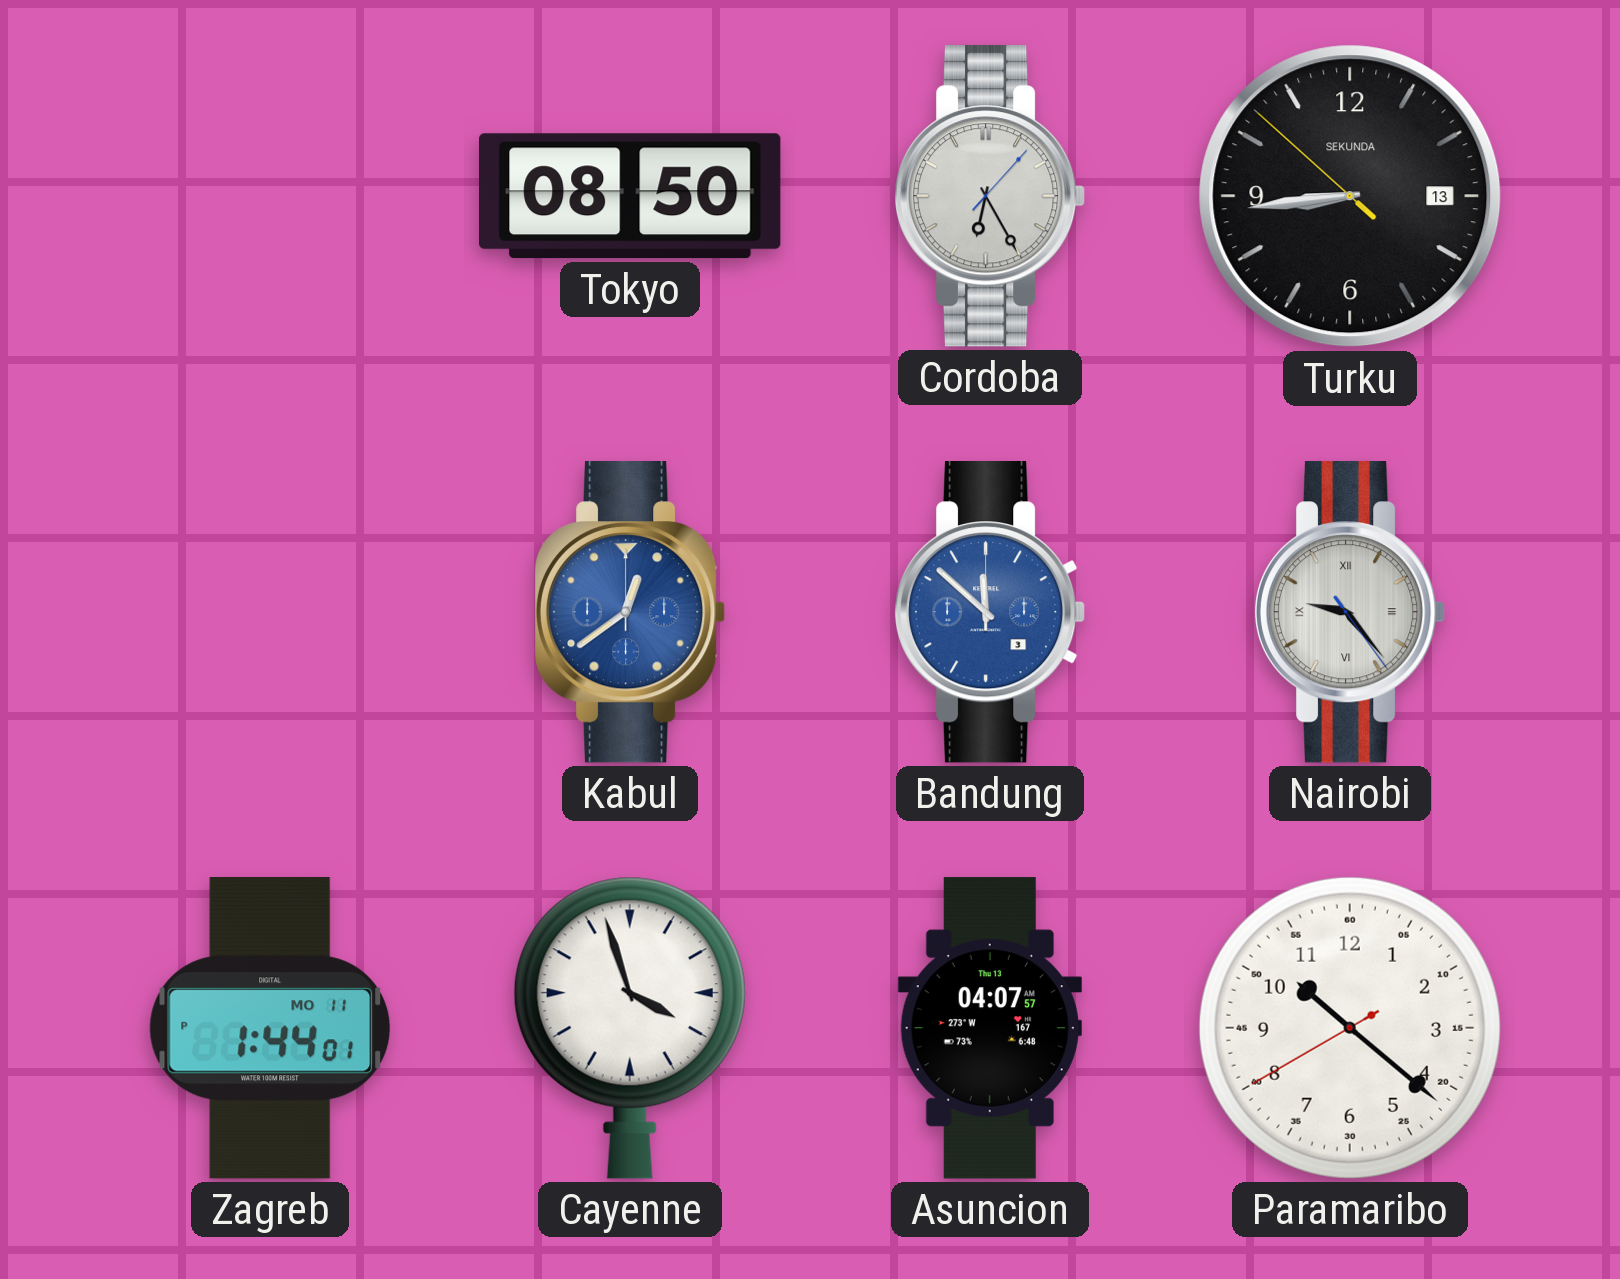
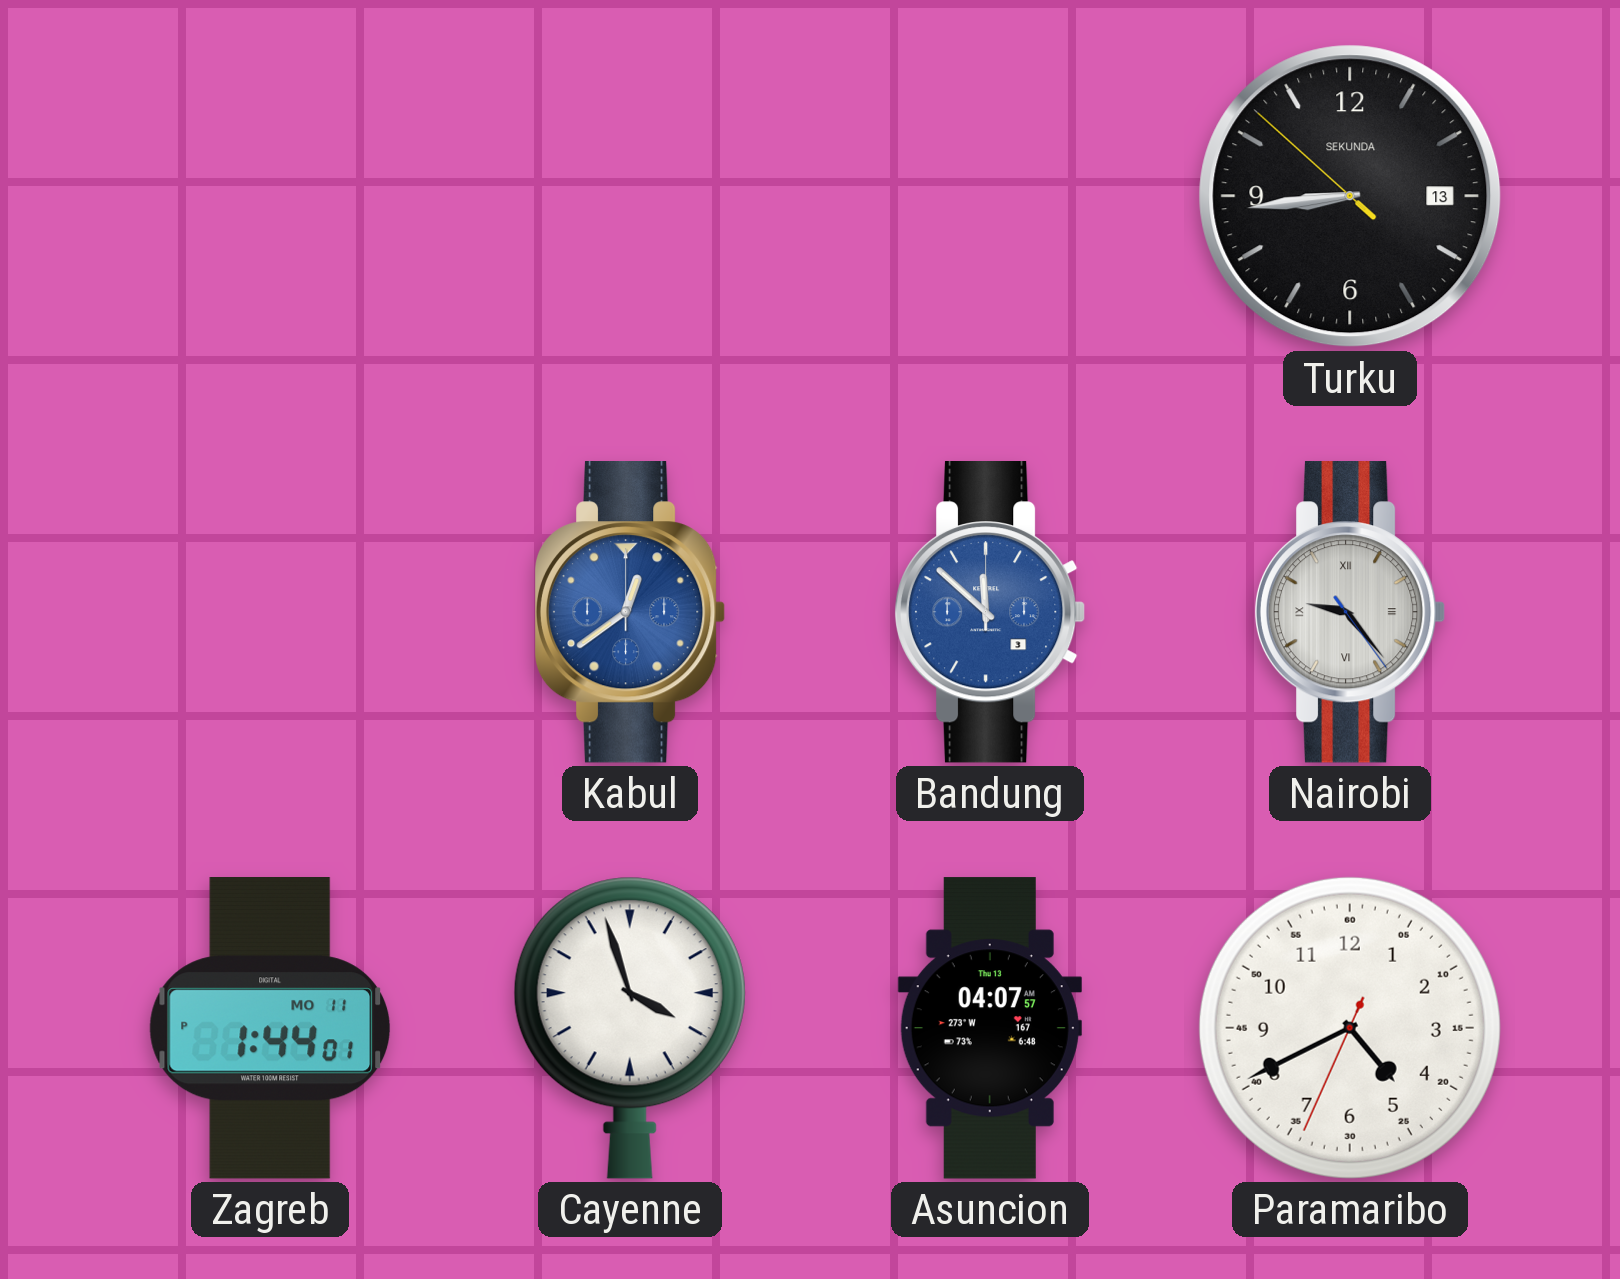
Tokyo: 08:50 -> none
Cordoba: 6:25 -> none
Paramaribo: 10:21 -> 4:40
